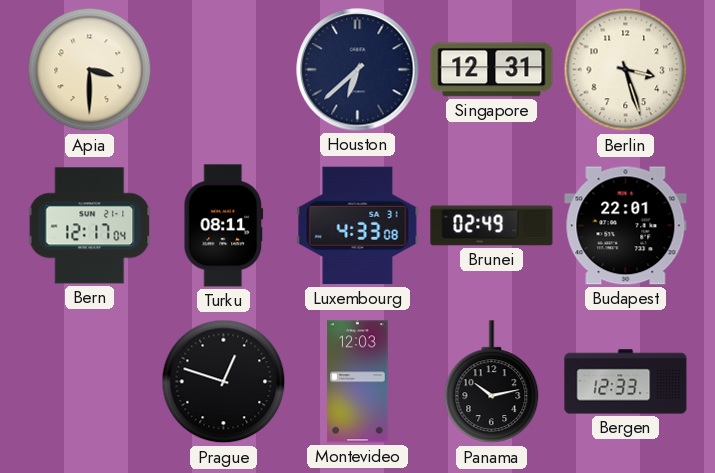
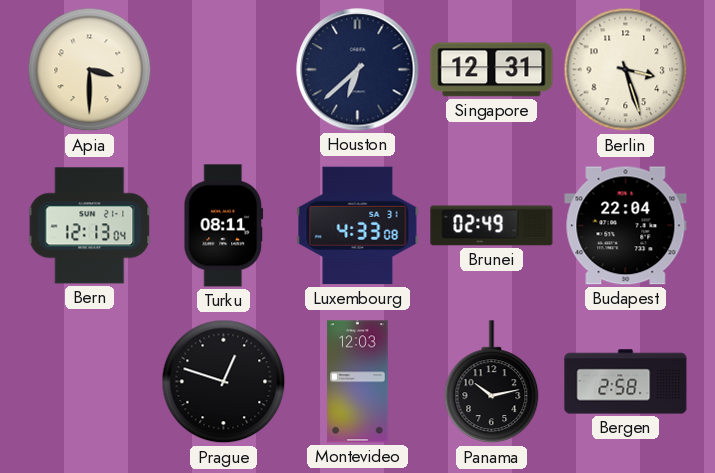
Bern: 12:17 -> 12:13
Budapest: 22:01 -> 22:04
Bergen: 12:33 -> 2:58
